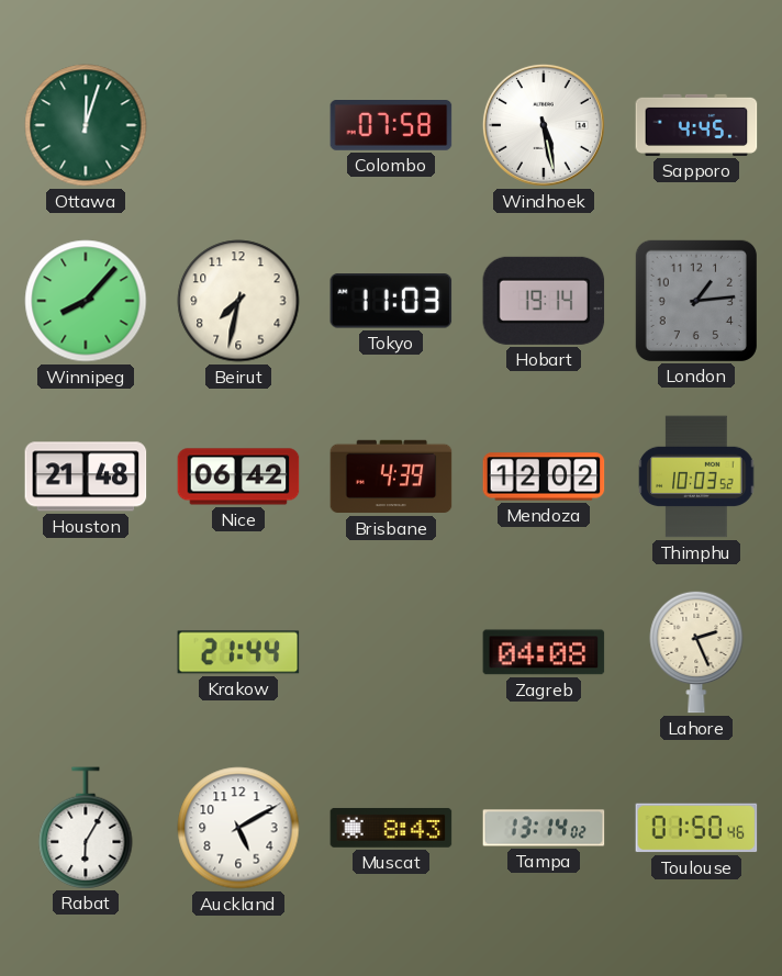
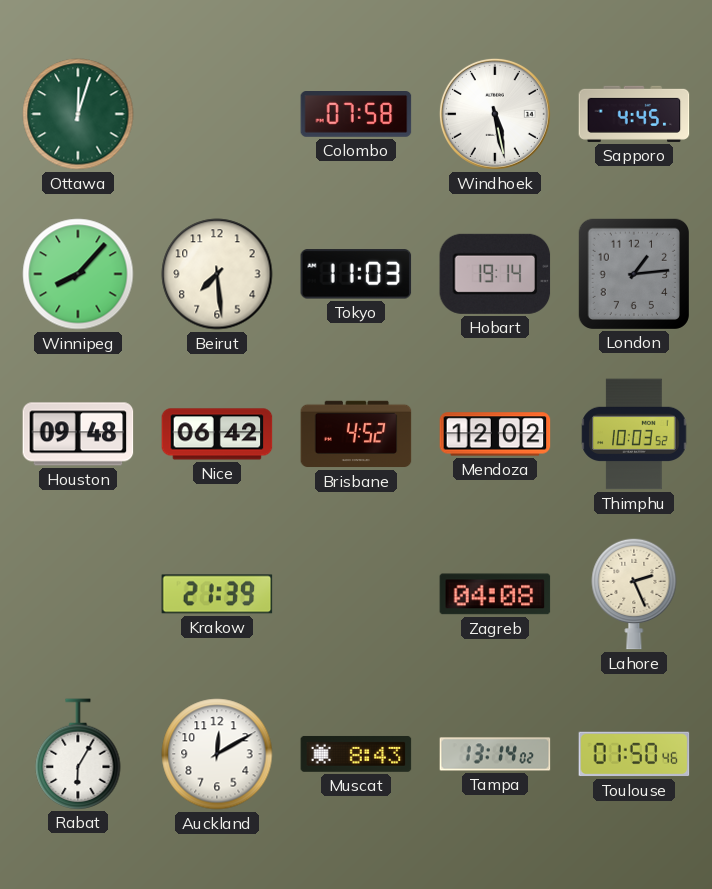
Beirut: 7:32 -> 7:29
Houston: 21:48 -> 09:48
Brisbane: 4:39 -> 4:52
Krakow: 21:44 -> 21:39
Auckland: 5:10 -> 12:10
